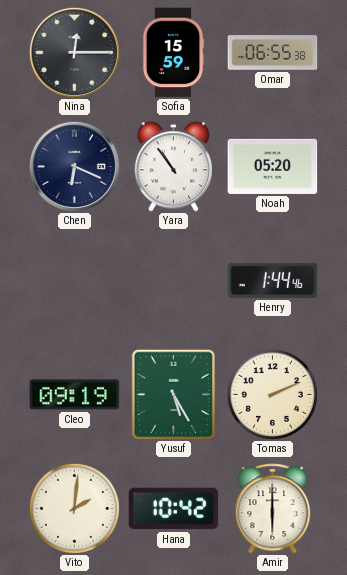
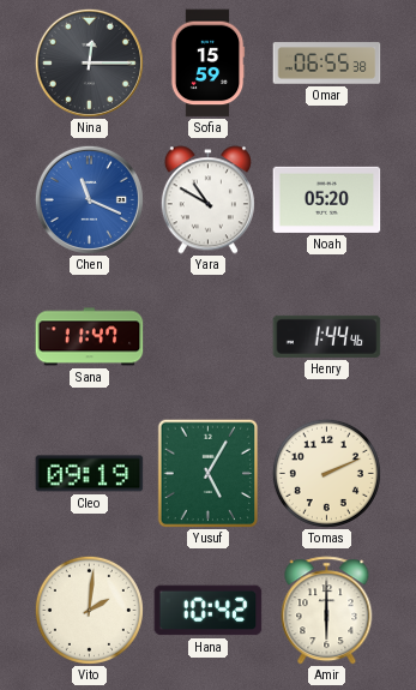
Chen: 6:19 -> 11:19
Chen dial: navy -> blue
Yara: 10:54 -> 10:50
Sana: none -> 11:47
Yusuf: 5:25 -> 5:05
